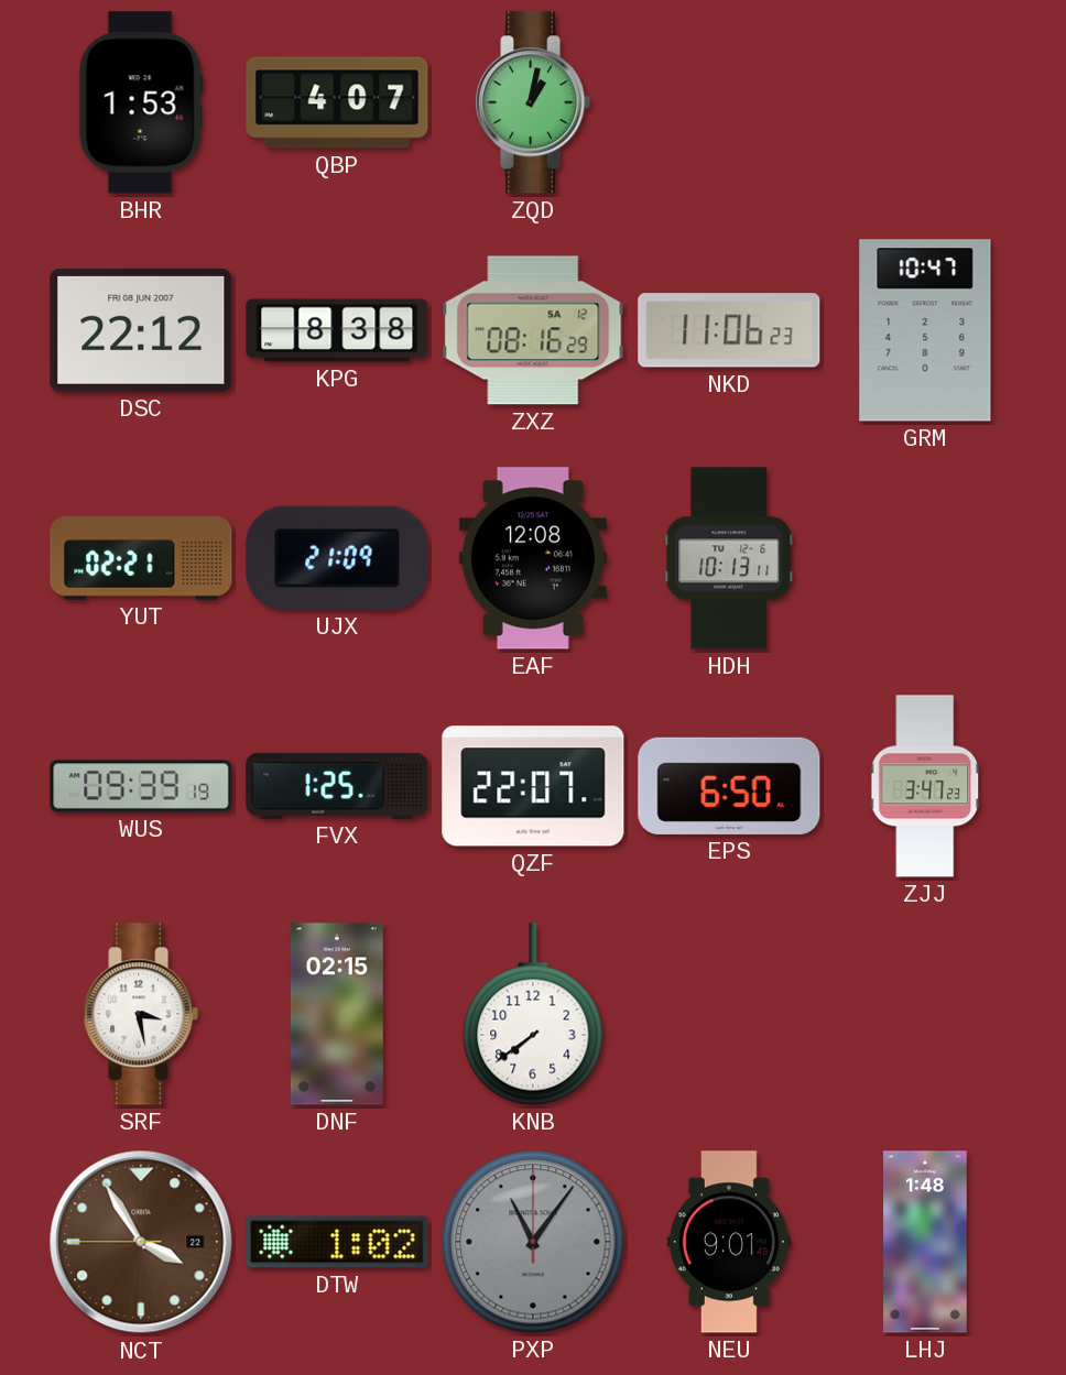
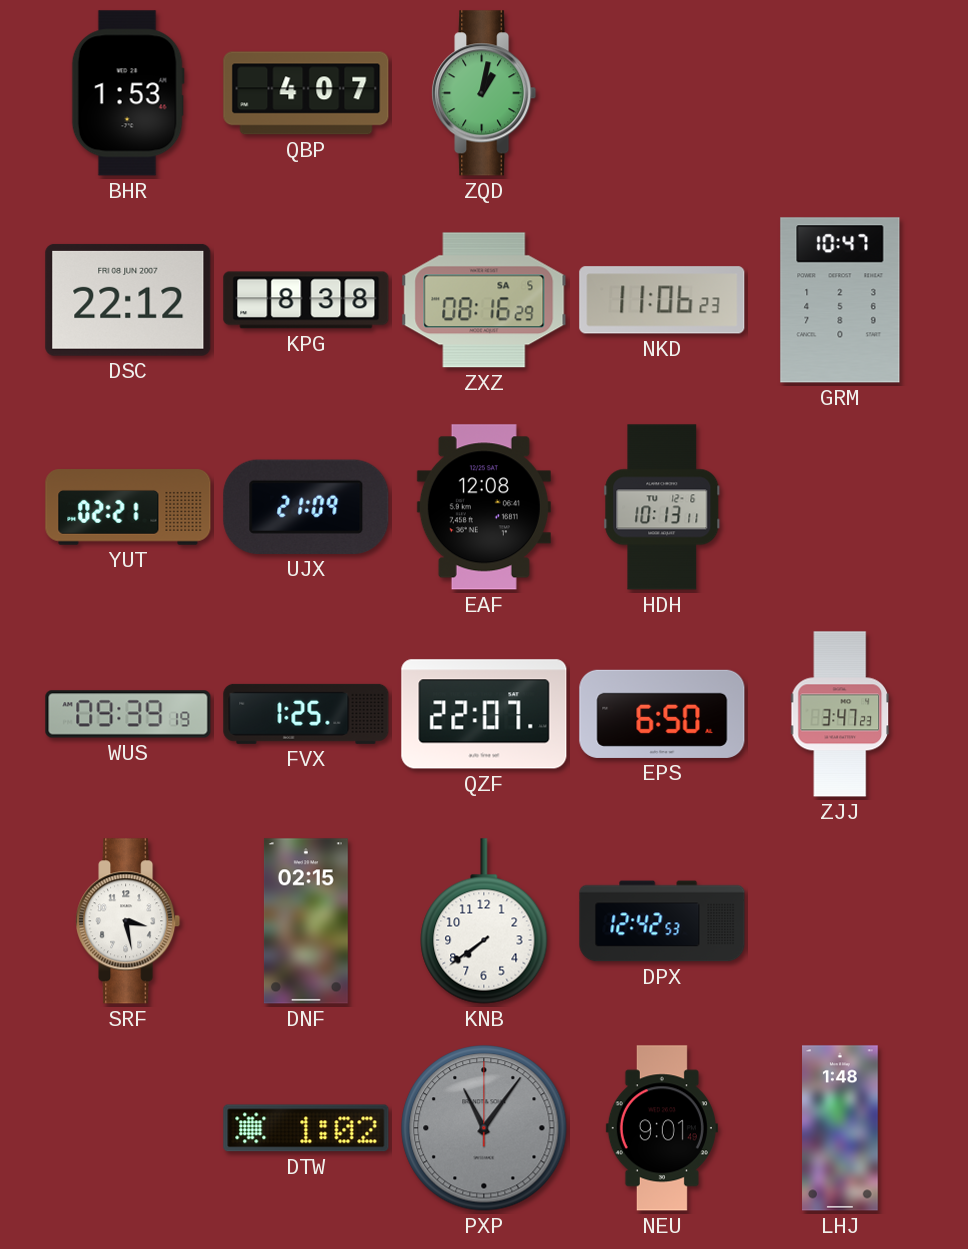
ZXZ date: SA 12 -> SA 5
DPX: none -> 12:42
NCT: 3:54 -> none
